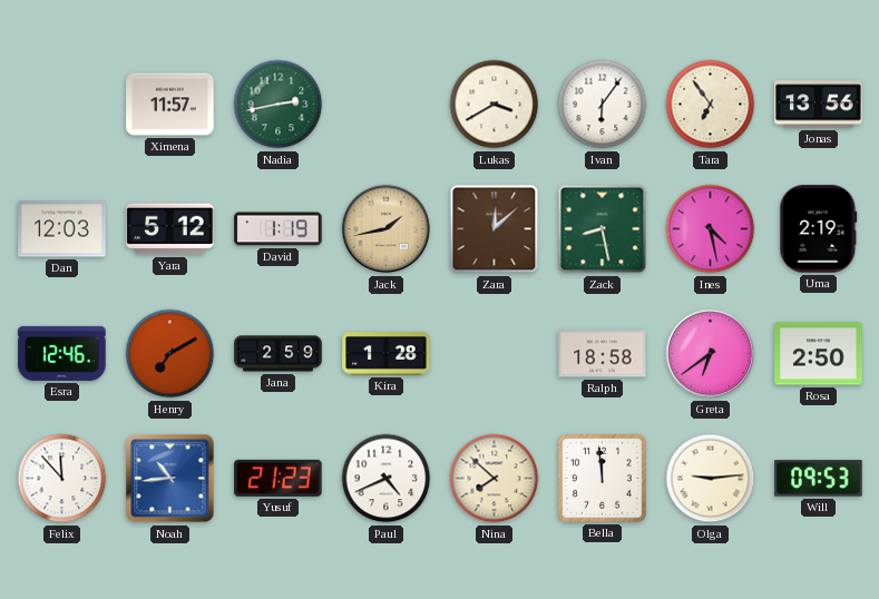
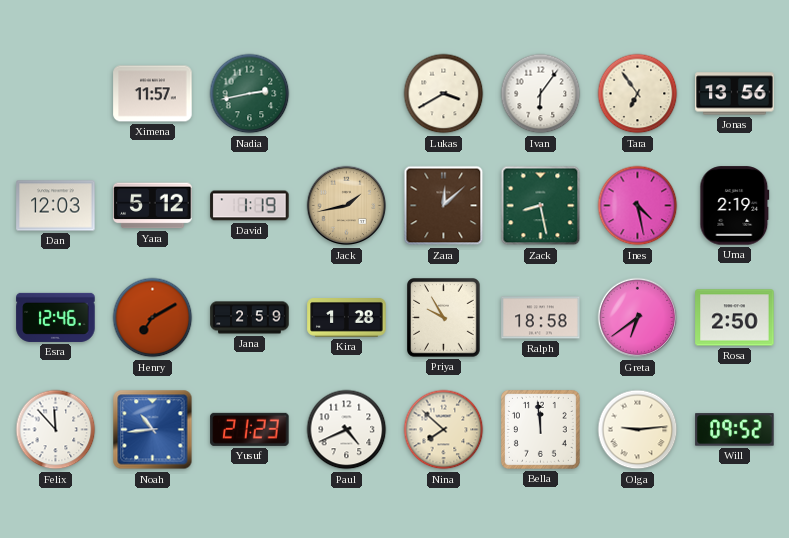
Priya: none -> 9:55
Will: 09:53 -> 09:52
